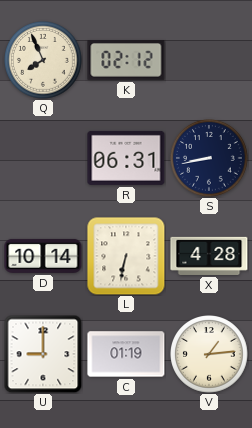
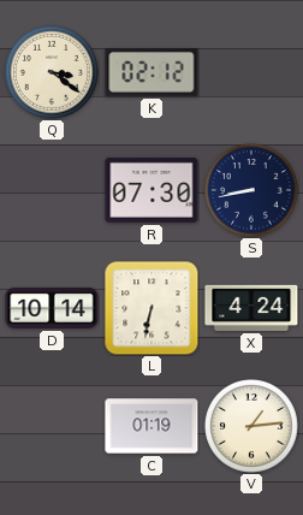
Q: 7:56 -> 3:21
R: 06:31 -> 07:30
X: 4:28 -> 4:24
U: 9:00 -> none
